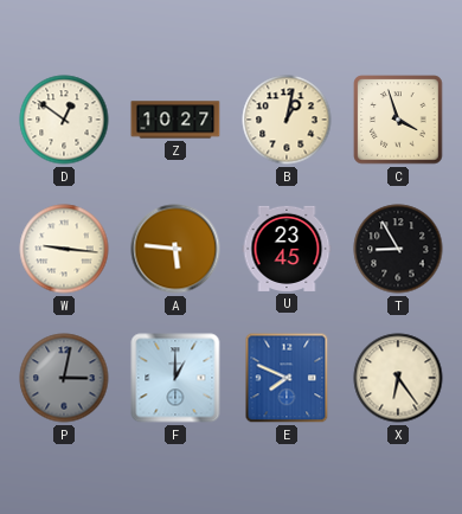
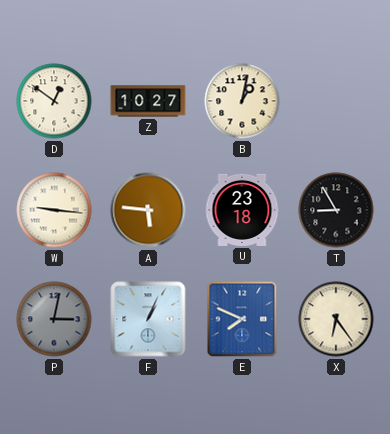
C: 3:57 -> none
U: 23:45 -> 23:18
F: 1:00 -> 1:04
